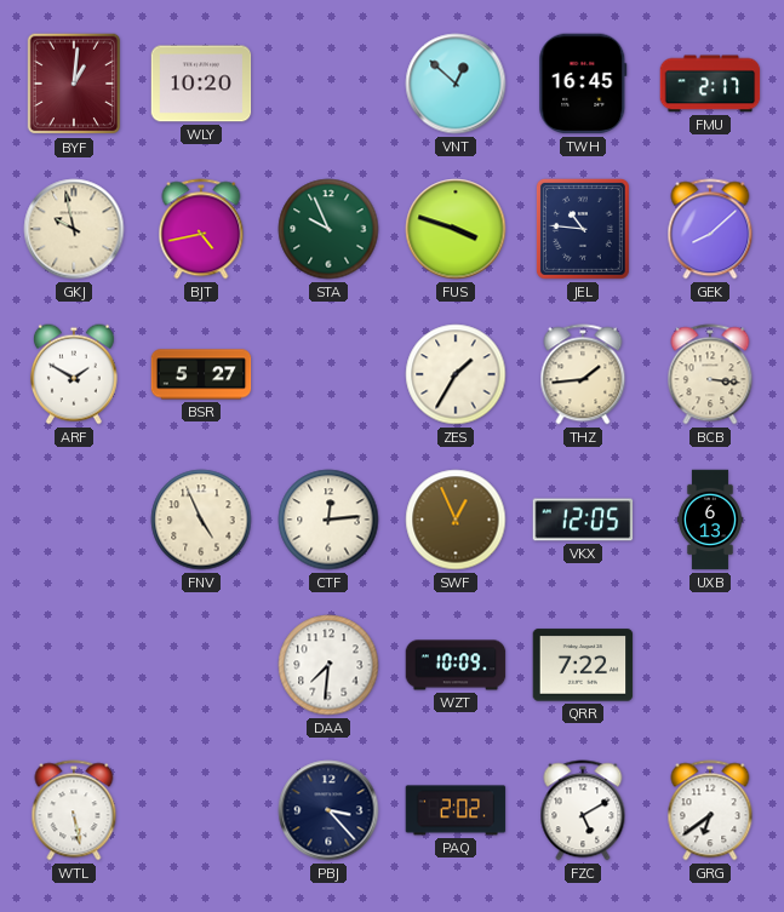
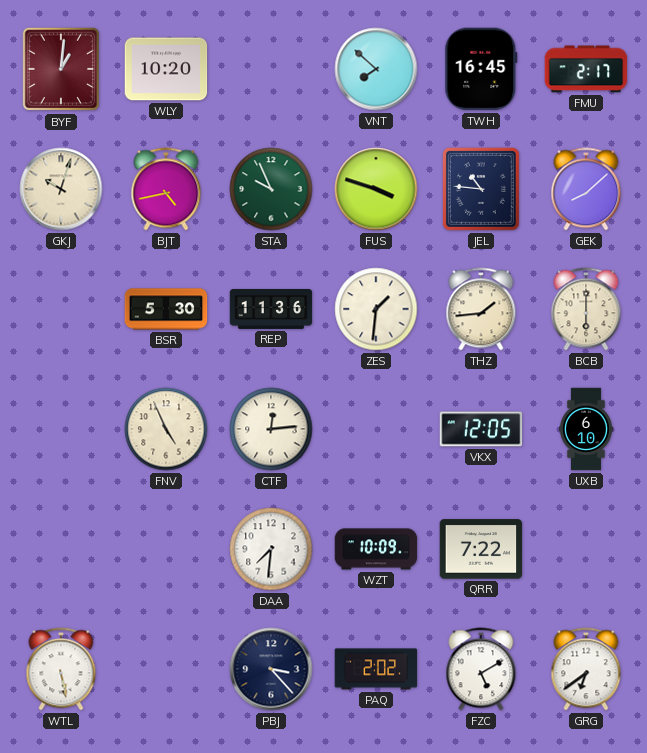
VNT: 12:52 -> 7:52
GKJ: 9:58 -> 10:03
ARF: 1:50 -> none
BSR: 5:27 -> 5:30
REP: none -> 11:36
ZES: 1:35 -> 1:31
BCB: 3:16 -> 6:00
SWF: 12:56 -> none
UXB: 6:13 -> 6:10
